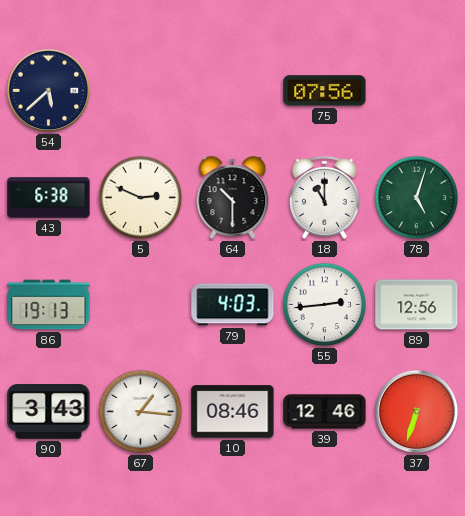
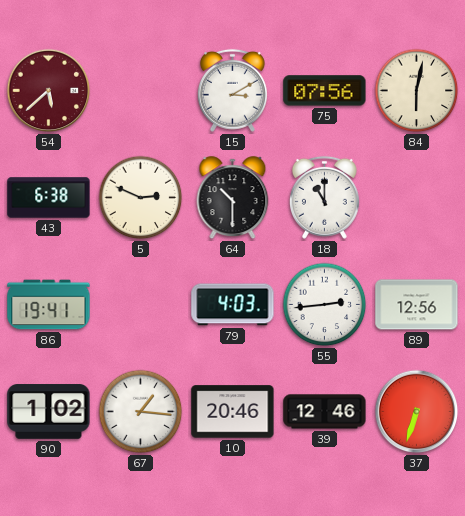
54 dial: navy -> burgundy
15: none -> 3:10
84: none -> 6:02
78: 5:03 -> none
86: 19:13 -> 19:41
90: 3:43 -> 1:02
10: 08:46 -> 20:46
